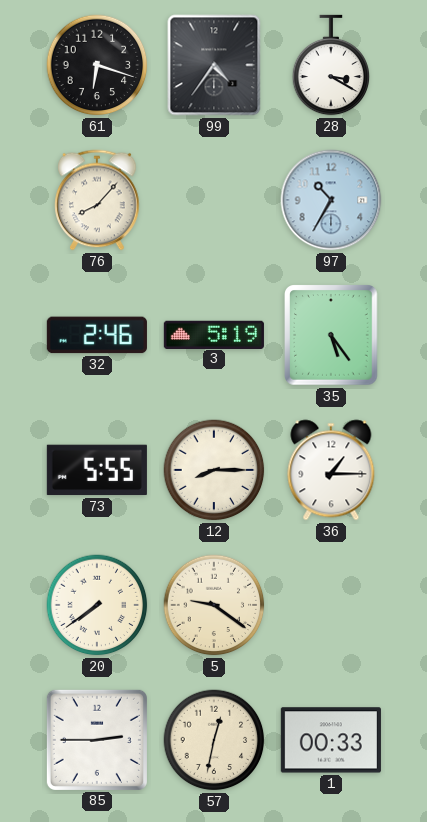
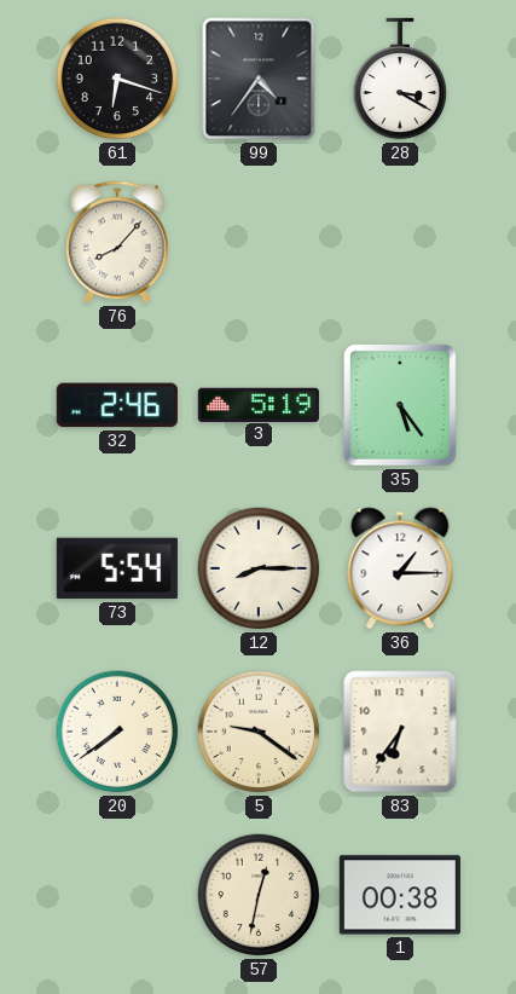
97: 10:35 -> none
73: 5:55 -> 5:54
83: none -> 6:36
85: 2:45 -> none
1: 00:33 -> 00:38
